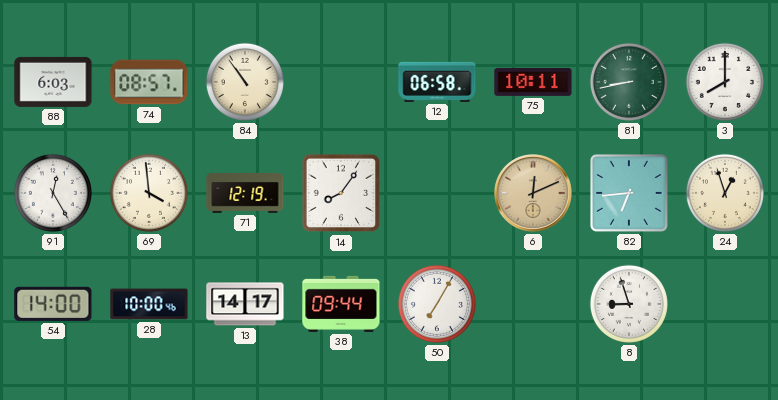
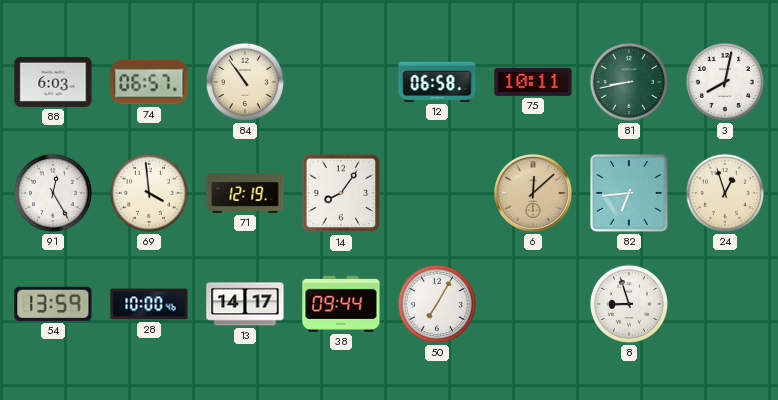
74: 08:57 -> 06:57
3: 8:00 -> 8:02
6: 12:11 -> 12:08
54: 14:00 -> 13:59
